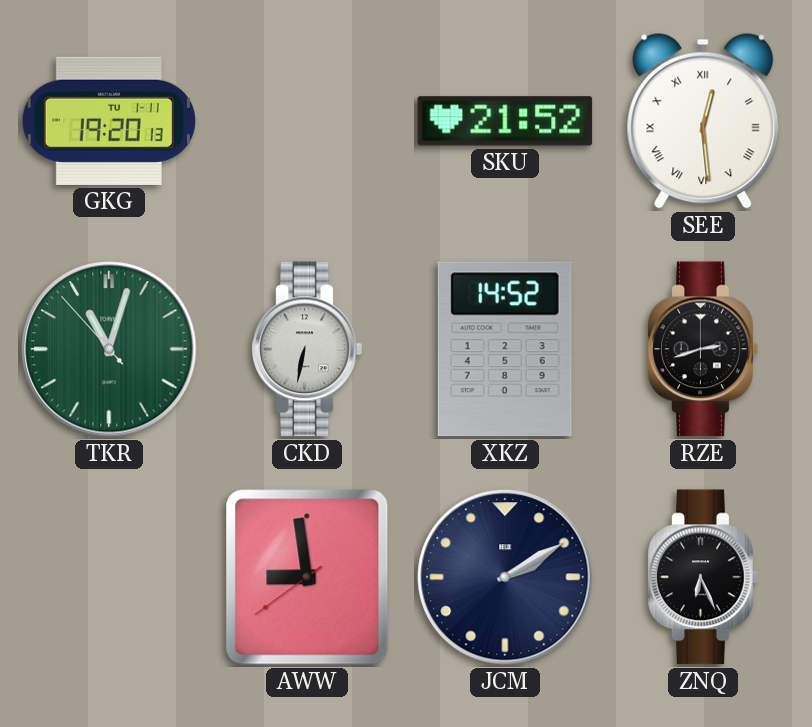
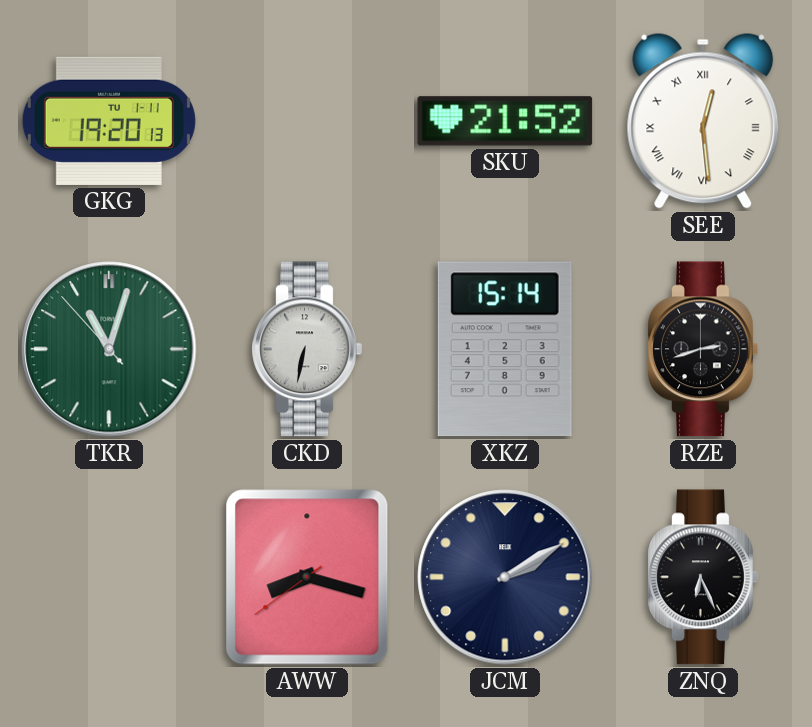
XKZ: 14:52 -> 15:14
AWW: 8:58 -> 8:17
